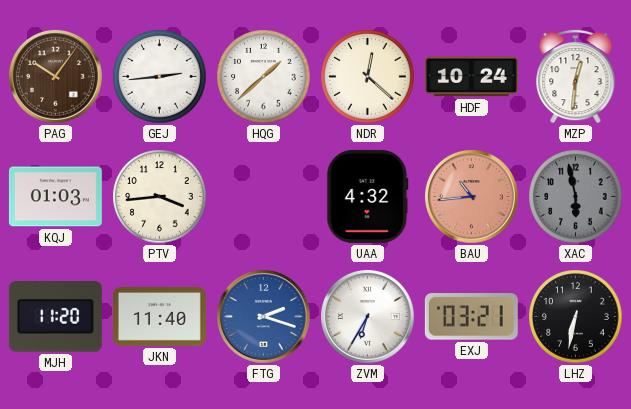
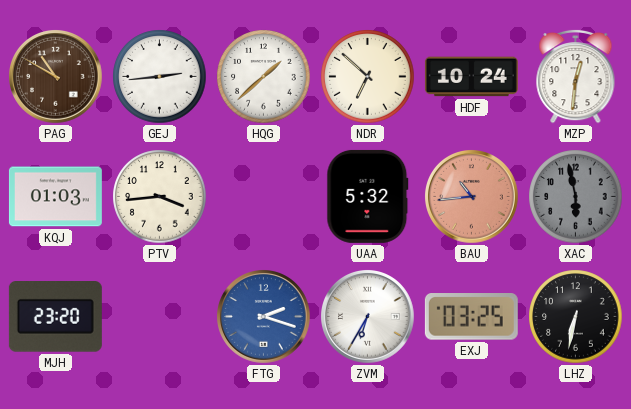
PAG: 10:06 -> 10:50
NDR: 12:22 -> 6:52
UAA: 4:32 -> 5:32
MJH: 11:20 -> 23:20
JKN: 11:40 -> none
EXJ: 03:21 -> 03:25
